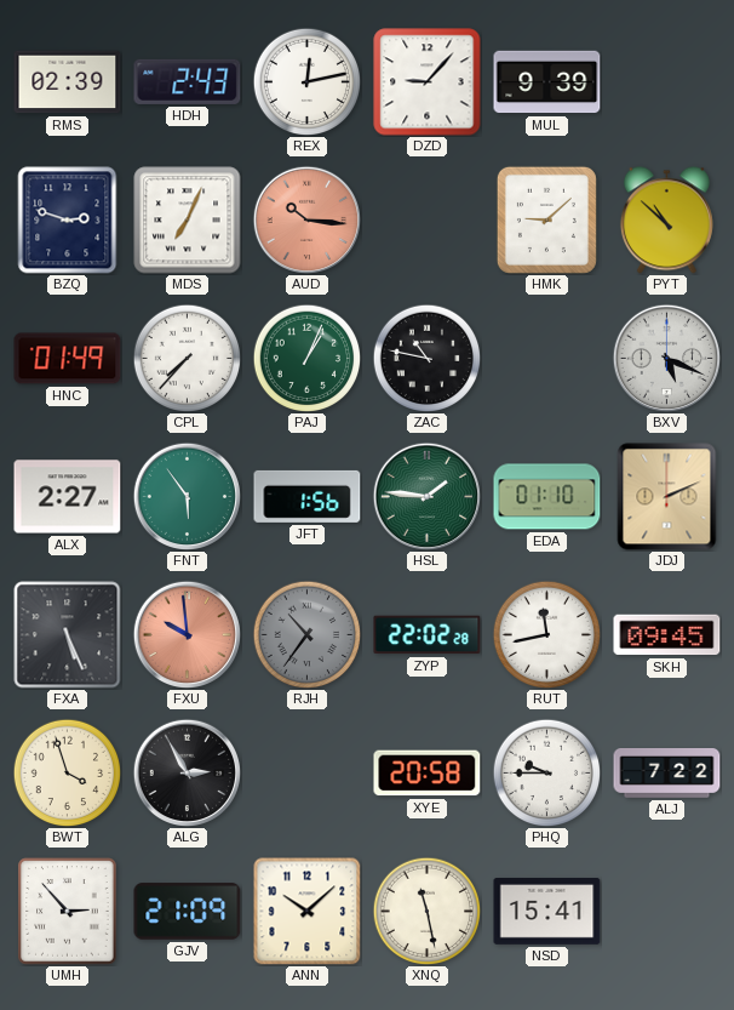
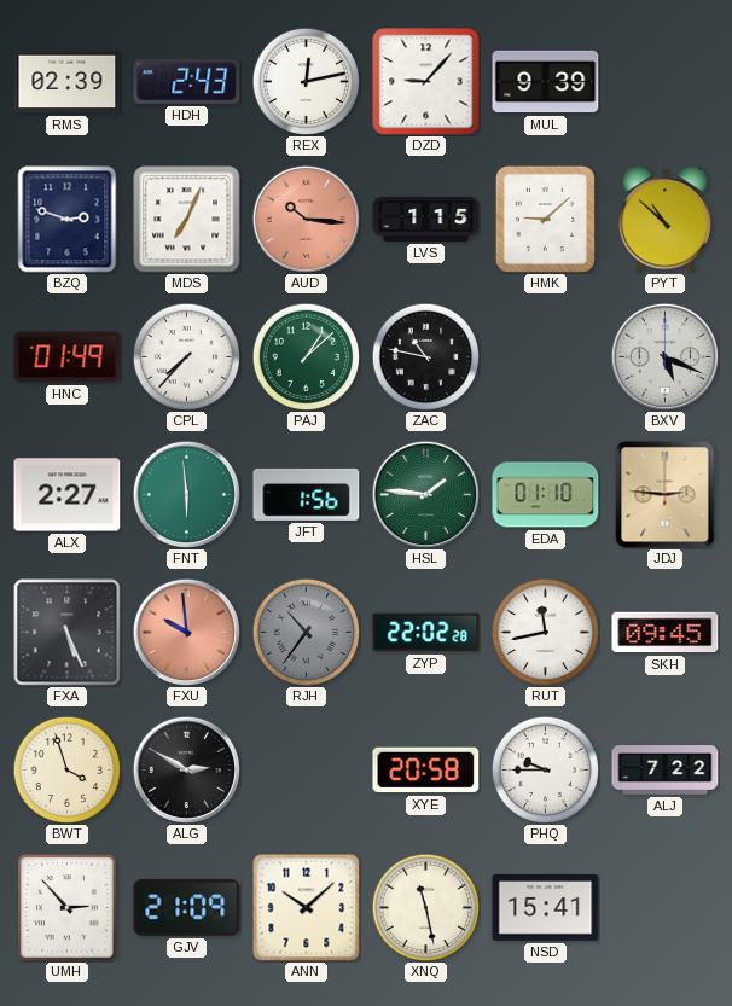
LVS: none -> 1:15
PAJ: 1:04 -> 1:08
FNT: 5:54 -> 5:59
JDJ: 2:11 -> 2:46
ALG: 2:55 -> 2:50
